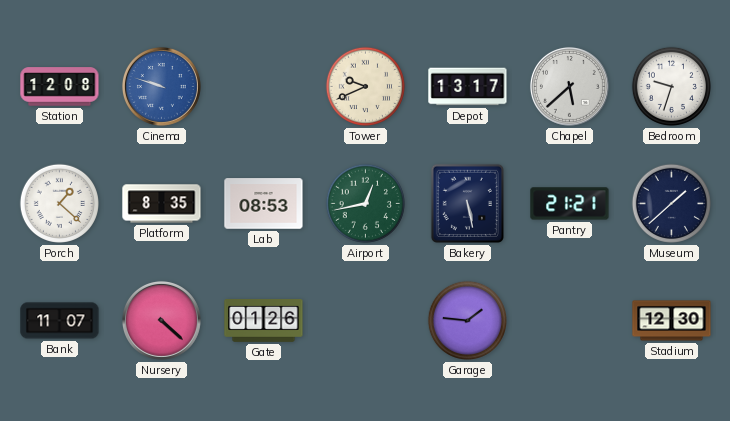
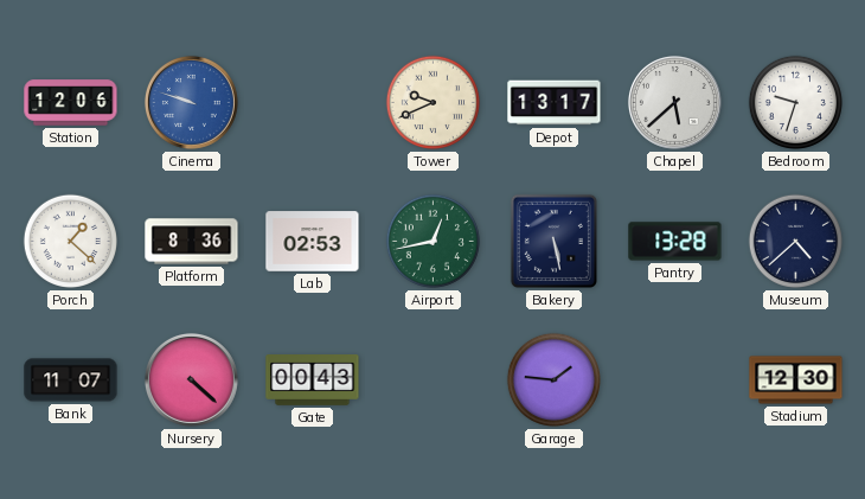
Station: 12:08 -> 12:06
Platform: 8:35 -> 8:36
Lab: 08:53 -> 02:53
Pantry: 21:21 -> 13:28
Museum: 1:38 -> 4:38
Gate: 01:26 -> 00:43
